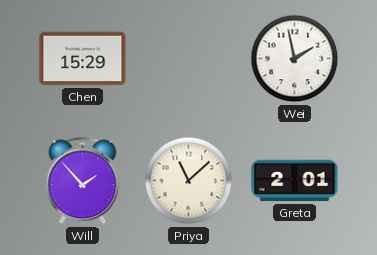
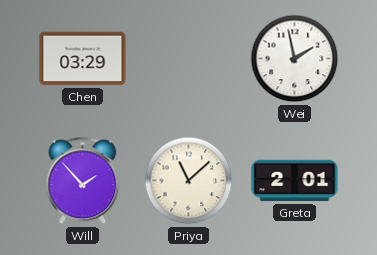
Chen: 15:29 -> 03:29
